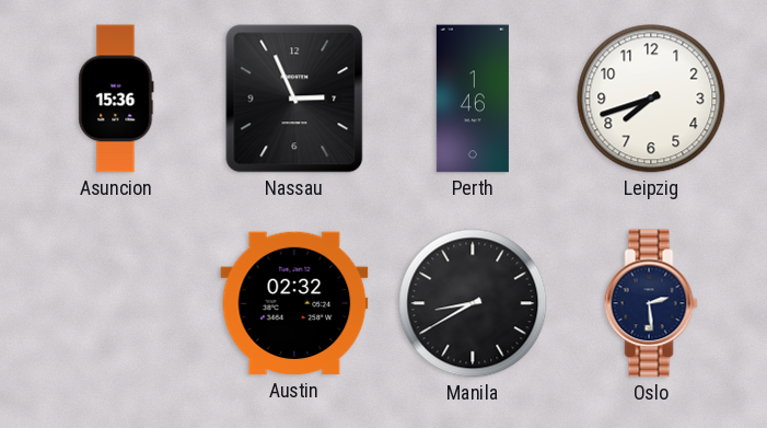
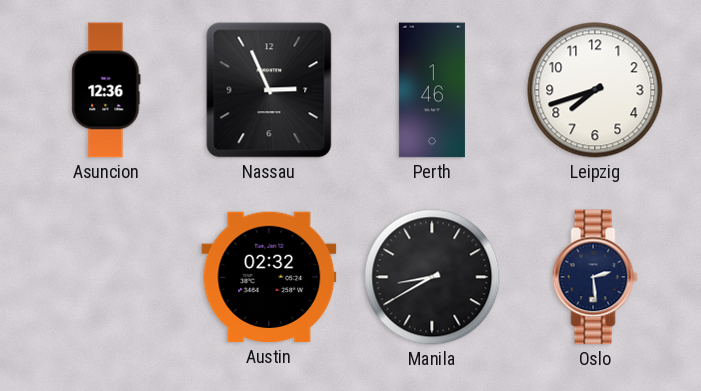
Asuncion: 15:36 -> 12:36
